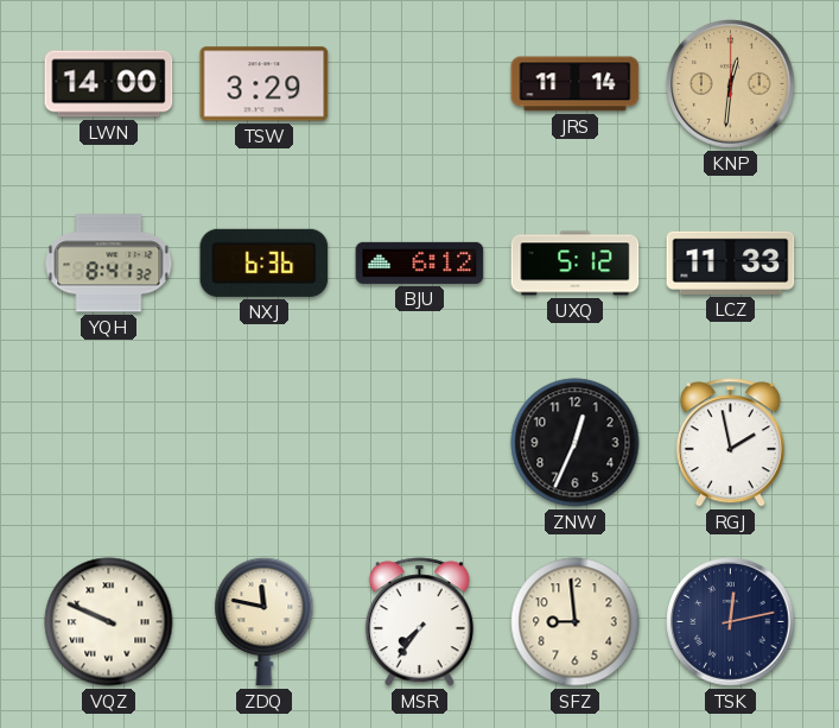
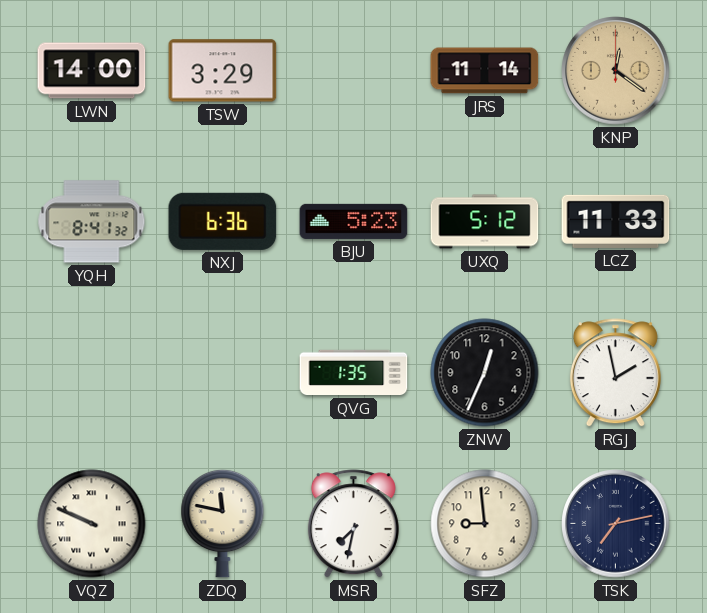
KNP: 12:31 -> 12:21
BJU: 6:12 -> 5:23
QVG: none -> 1:35
MSR: 7:36 -> 7:32
TSK: 12:13 -> 7:13
